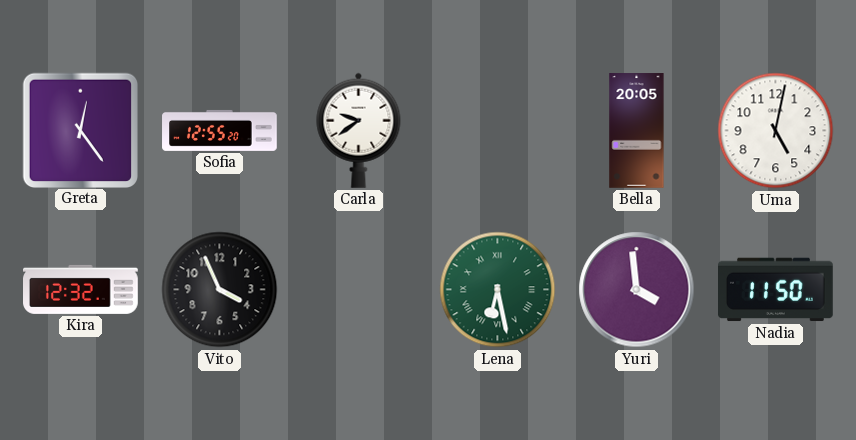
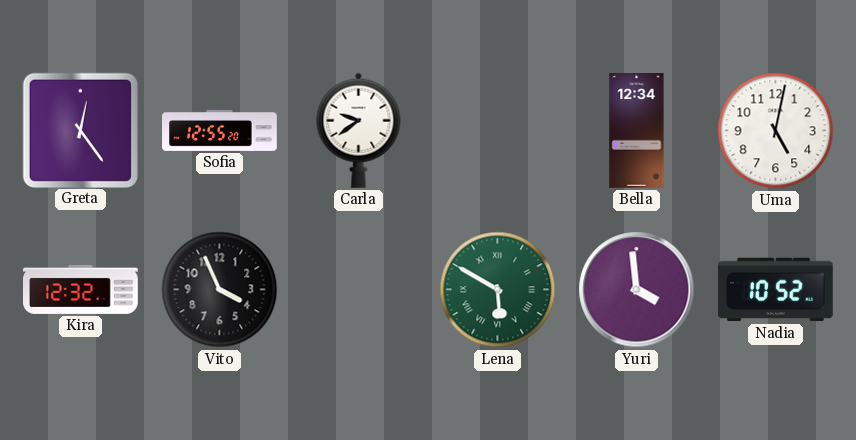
Bella: 20:05 -> 12:34
Lena: 6:28 -> 5:50
Nadia: 11:50 -> 10:52
